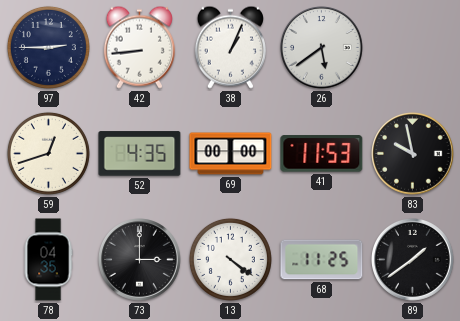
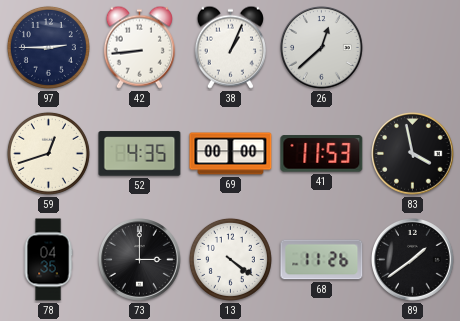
26: 5:39 -> 12:38
83: 9:58 -> 3:58
68: 11:25 -> 11:26
